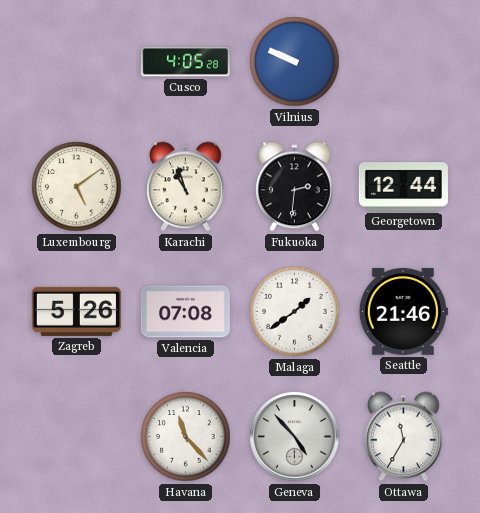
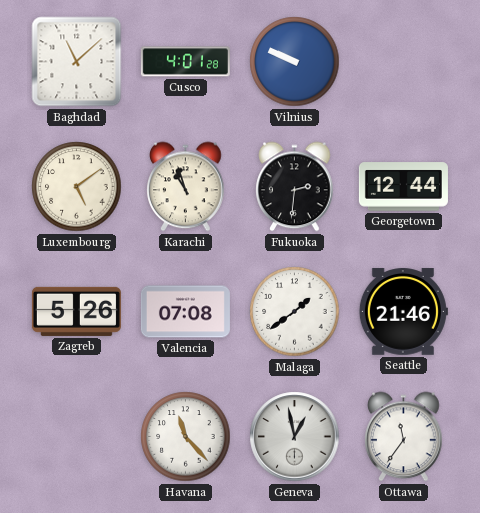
Baghdad: none -> 11:08
Cusco: 4:05 -> 4:01
Geneva: 4:53 -> 12:58
Ottawa: 11:35 -> 11:36
